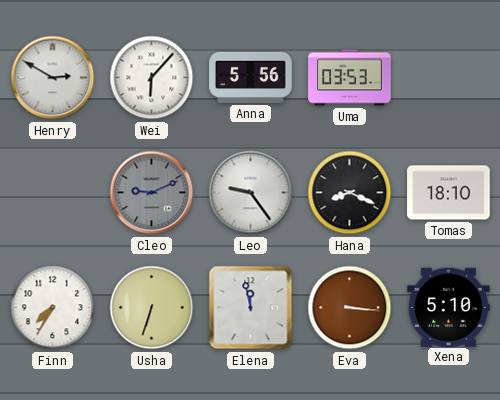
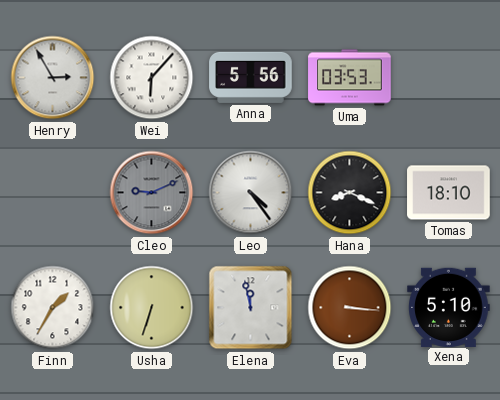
Henry: 2:50 -> 2:55
Leo: 9:24 -> 4:24
Finn: 7:35 -> 1:35
